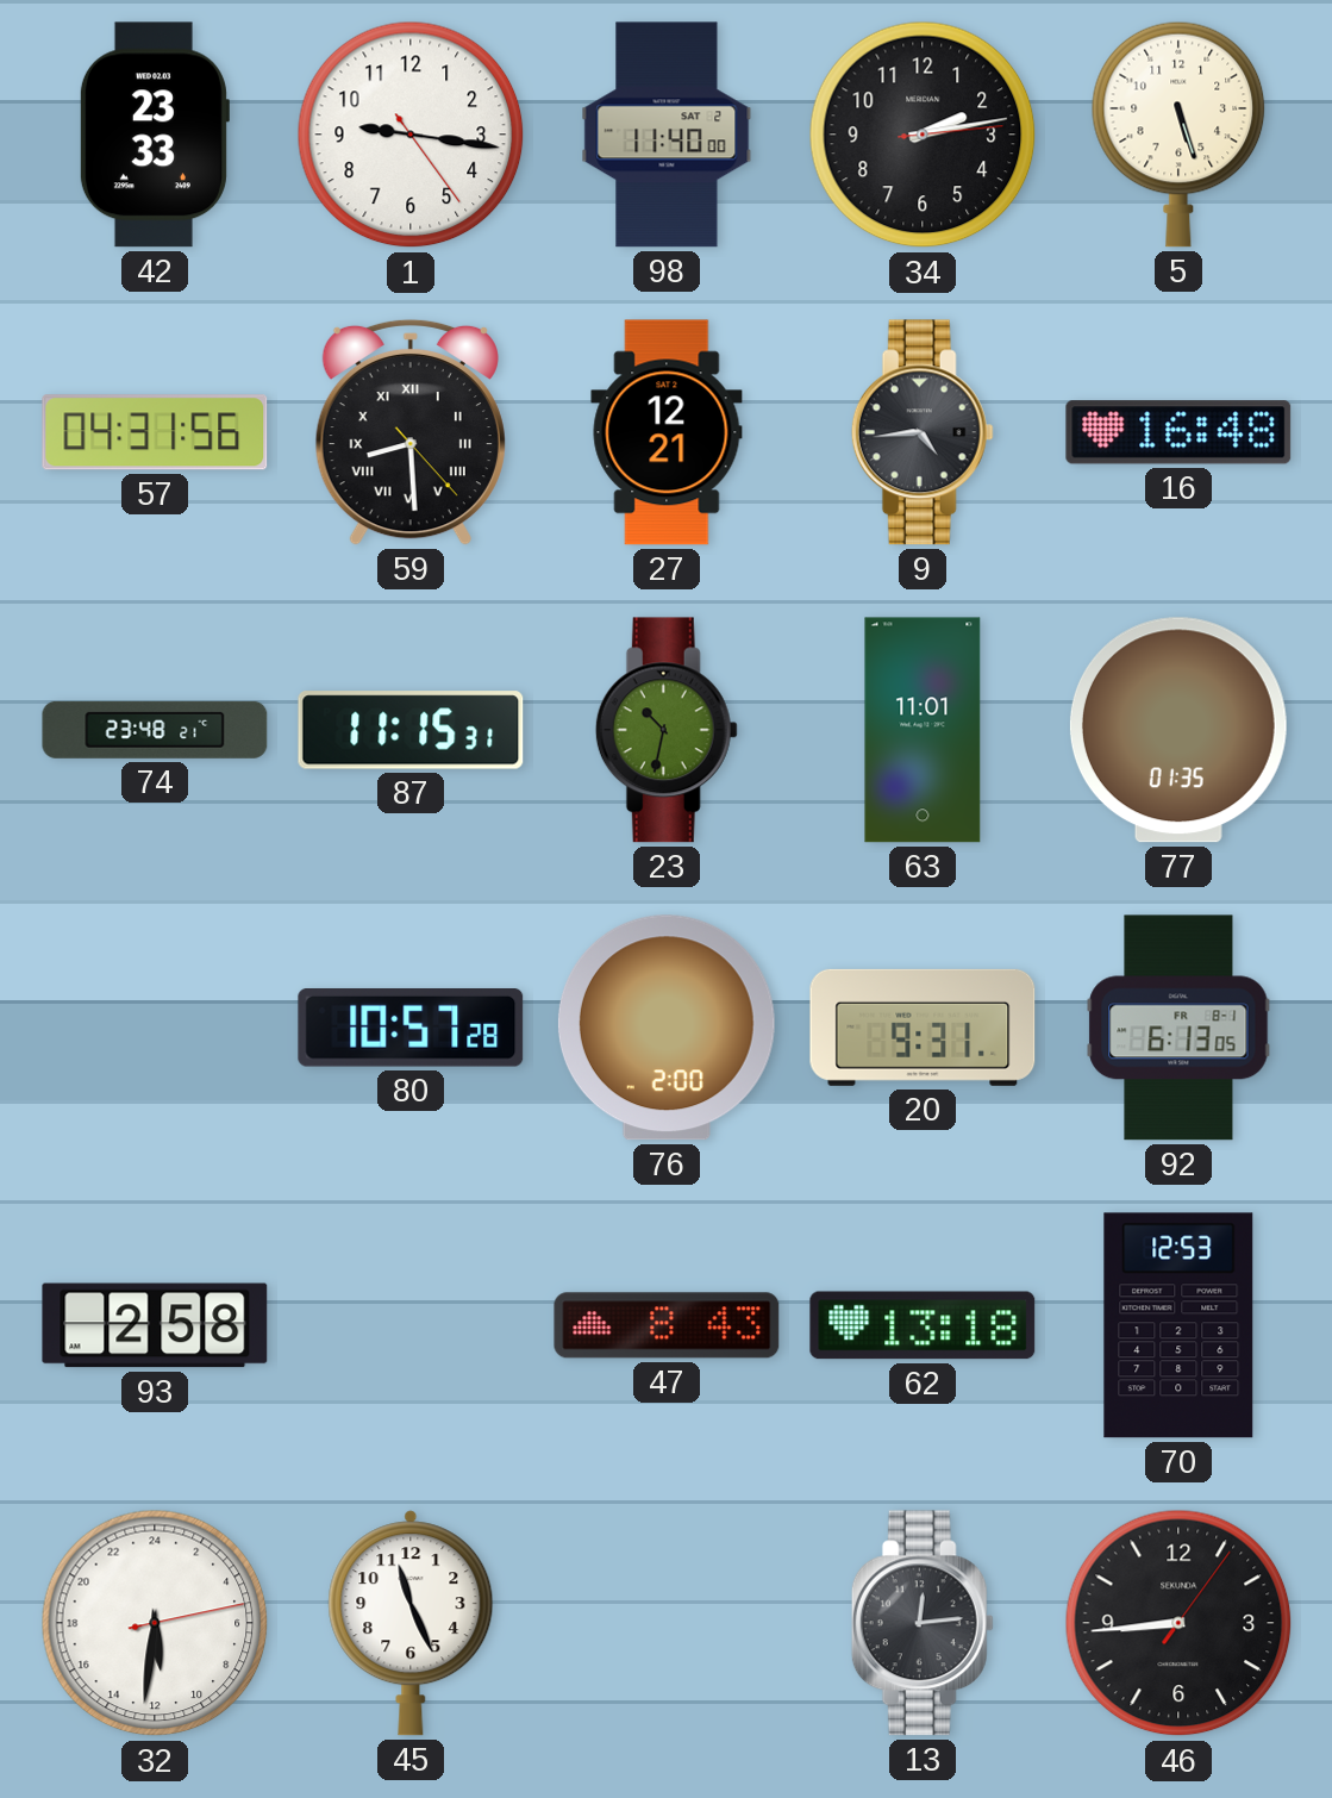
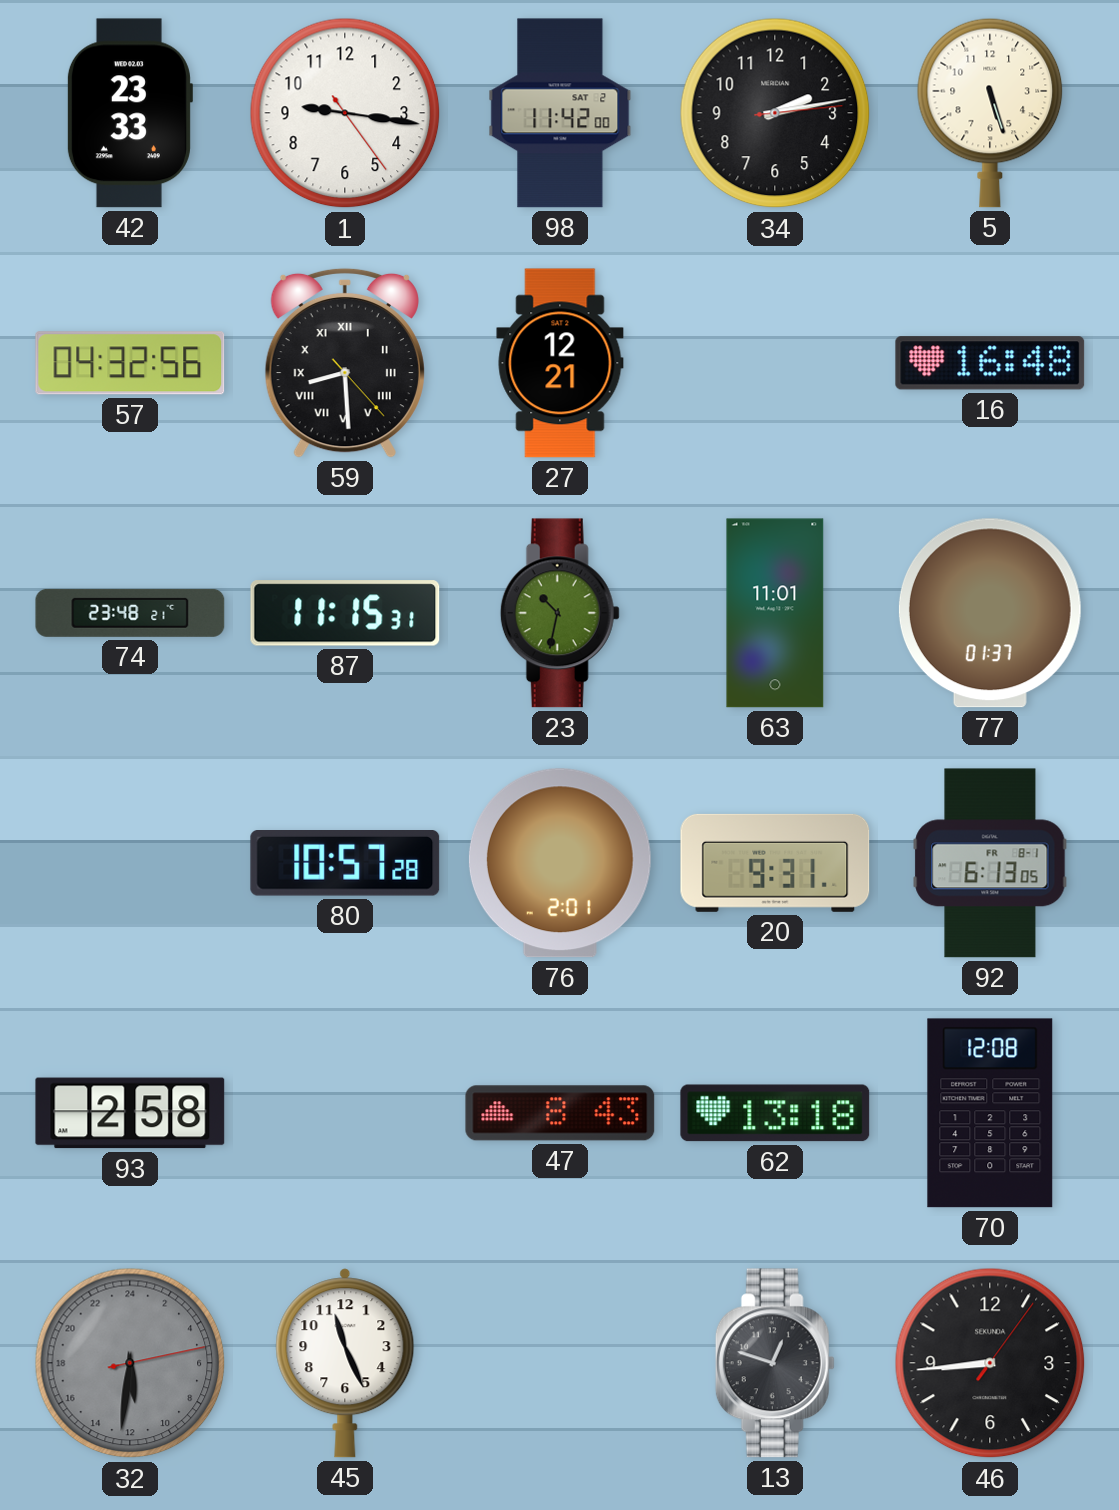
98: 11:40 -> 11:42
57: 04:31 -> 04:32
9: 4:44 -> none
77: 01:35 -> 01:37
76: 2:00 -> 2:01
70: 12:53 -> 12:08
32 dial: white -> grey
13: 12:14 -> 12:48
